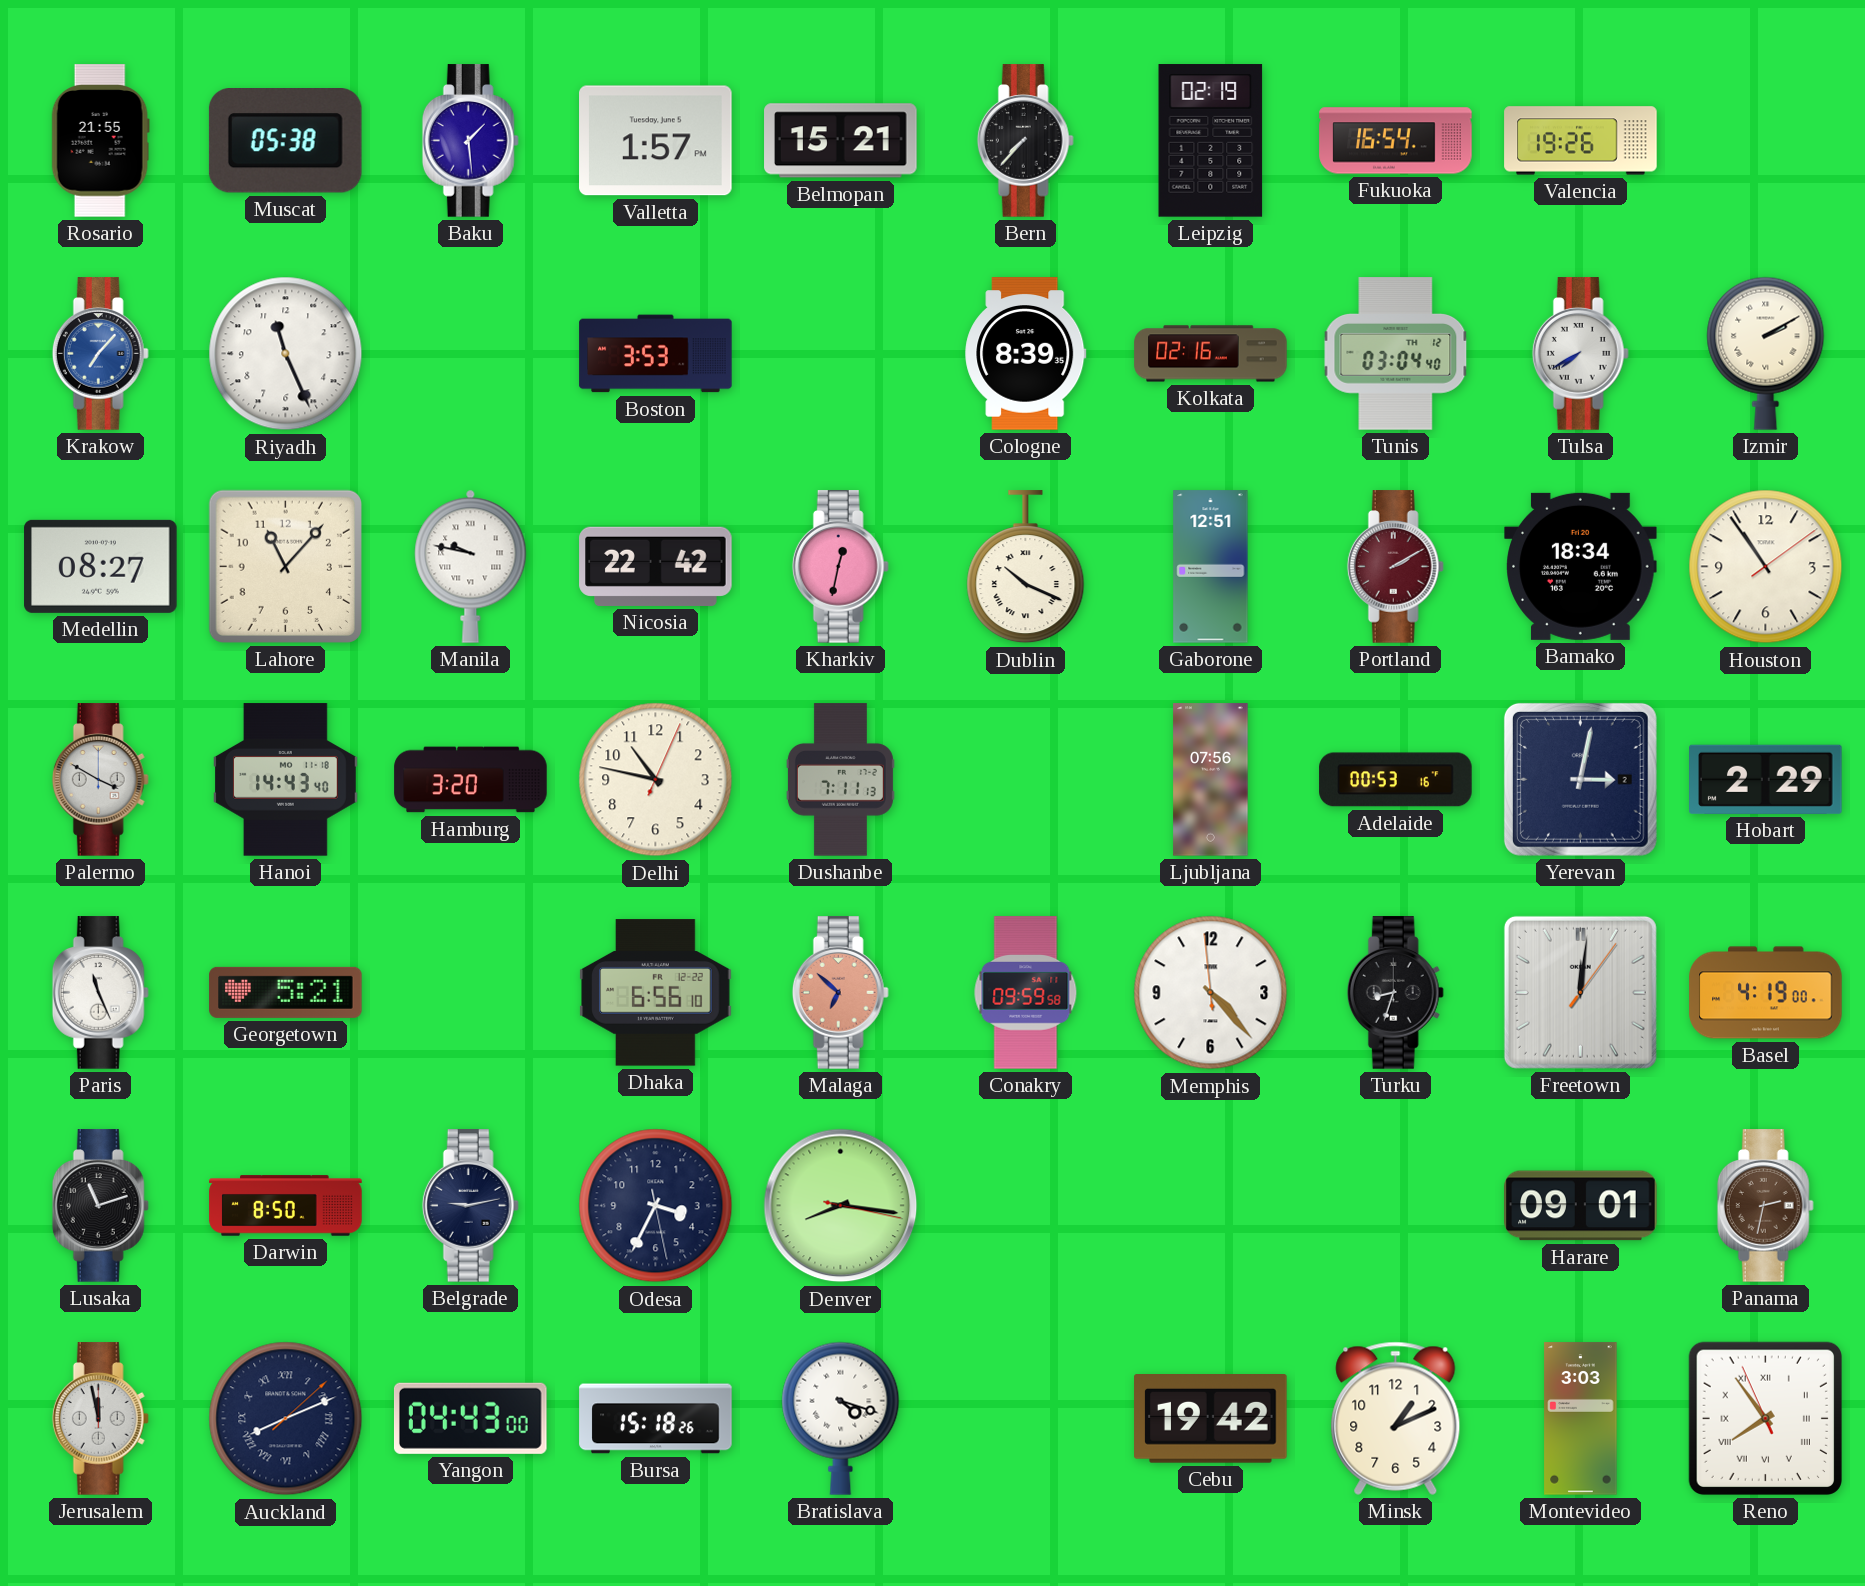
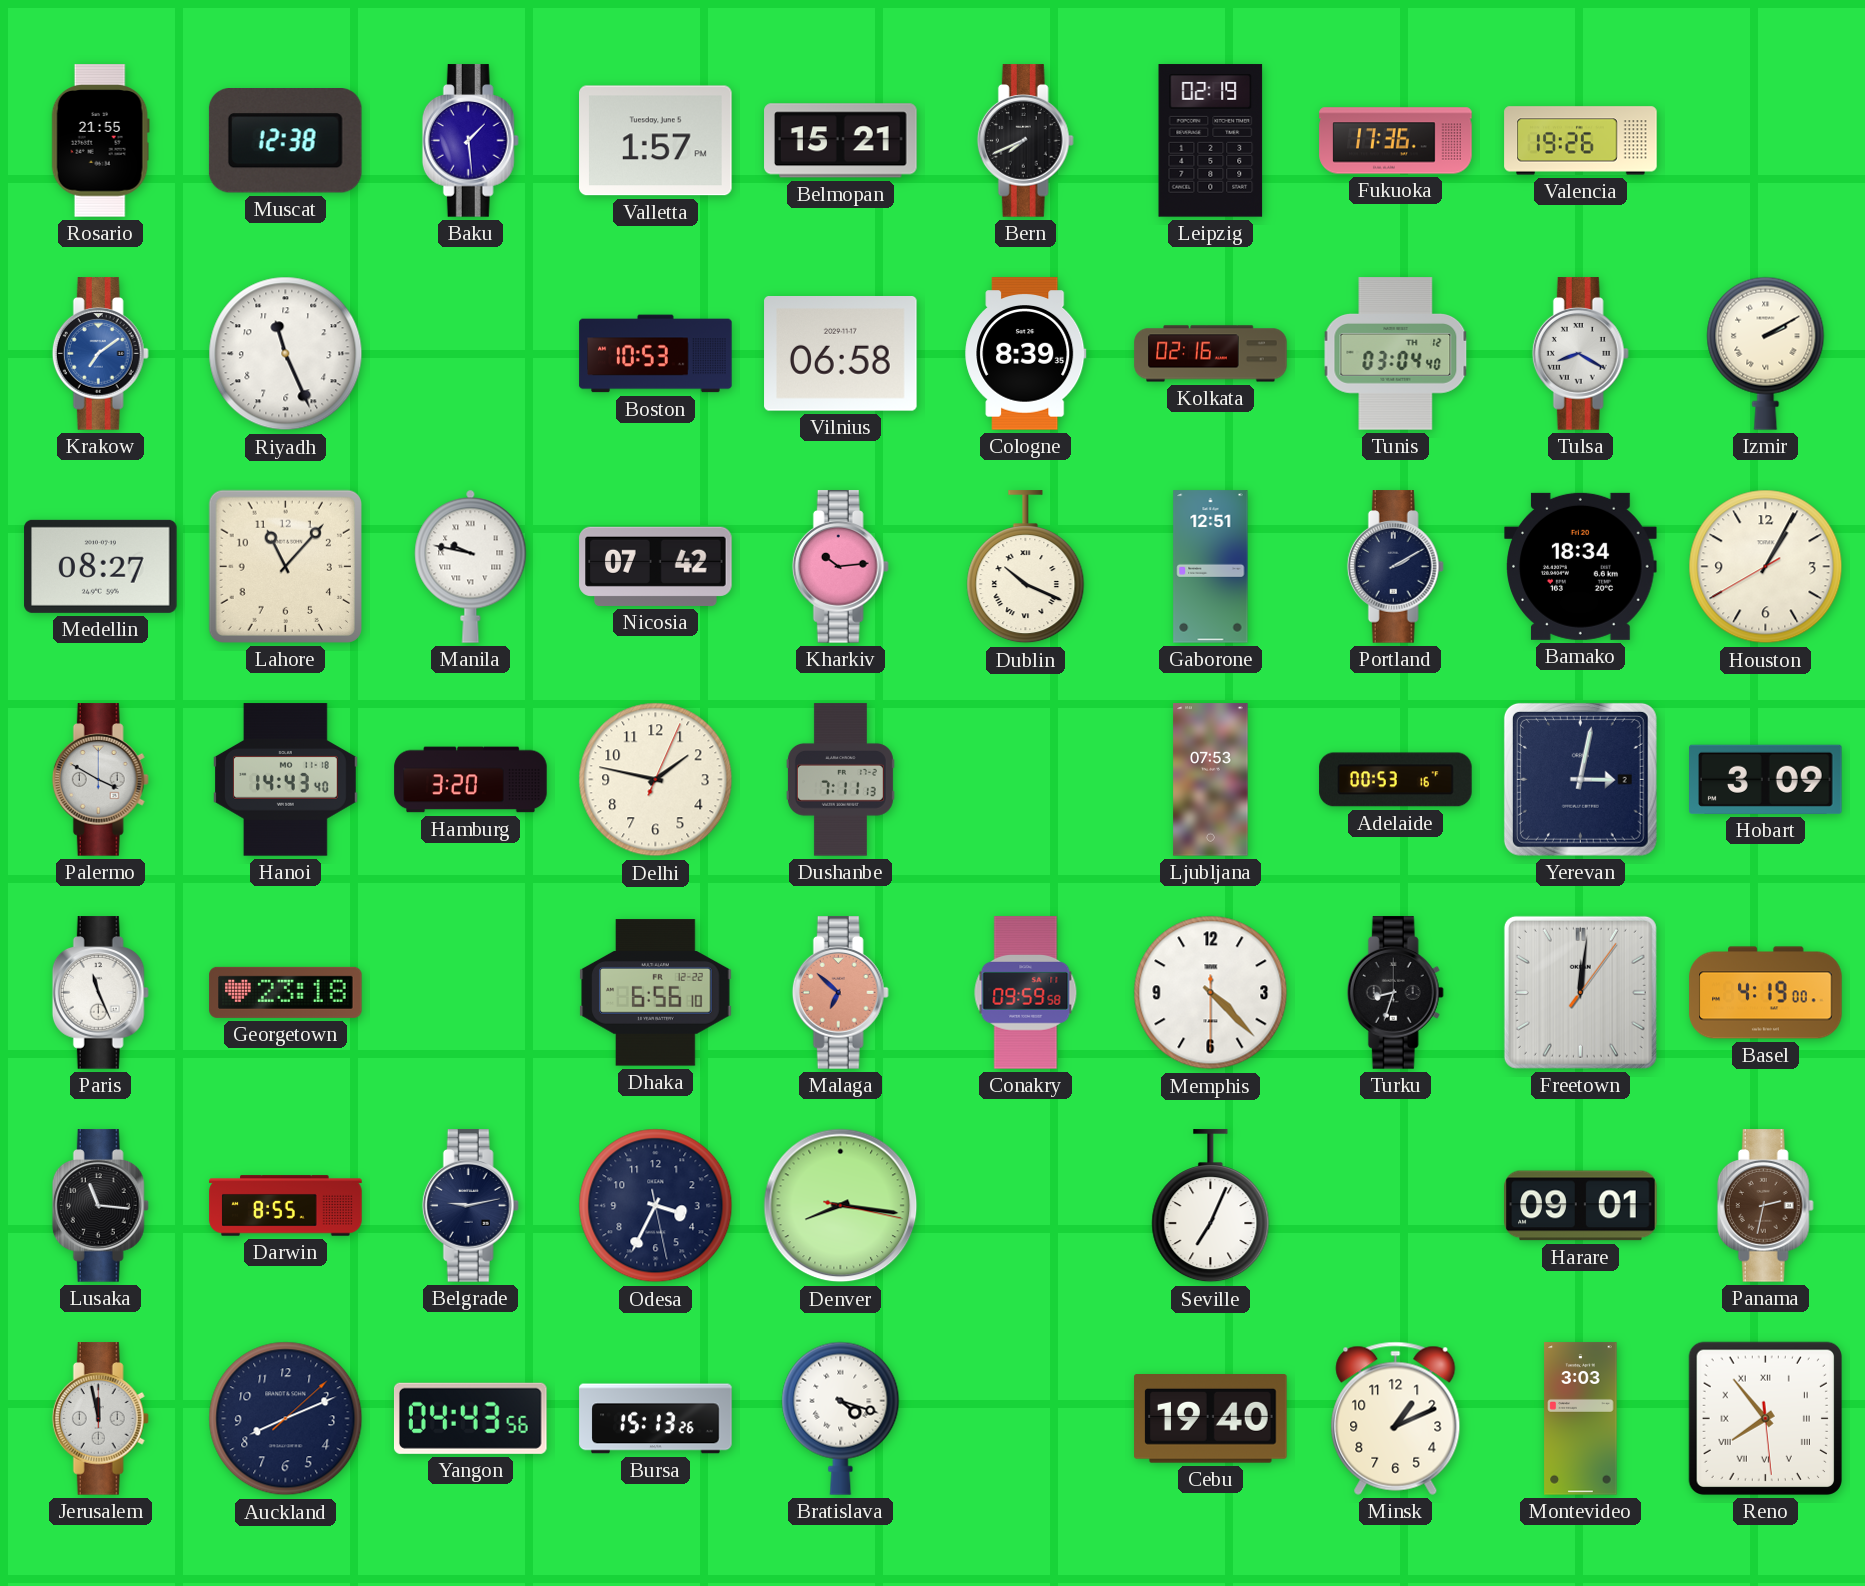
Muscat: 05:38 -> 12:38
Bern: 7:37 -> 7:41
Fukuoka: 16:54 -> 17:36
Krakow: 7:07 -> 7:09
Boston: 3:53 -> 10:53
Vilnius: none -> 06:58
Tulsa: 7:40 -> 8:20
Nicosia: 22:42 -> 07:42
Kharkiv: 12:32 -> 10:14
Portland dial: burgundy -> navy
Houston: 10:54 -> 1:04
Delhi: 10:47 -> 1:47
Ljubljana: 07:56 -> 07:53
Hobart: 2:29 -> 3:09
Georgetown: 5:21 -> 23:18
Memphis: 4:22:59 -> 4:22:30
Lusaka: 11:12 -> 11:16
Darwin: 8:50 -> 8:55
Seville: none -> 7:04
Auckland numerals: Roman -> Arabic
Yangon: 04:43:00 -> 04:43:56
Bursa: 15:18 -> 15:13
Cebu: 19:42 -> 19:40
Reno: 7:53:56 -> 7:53:29
